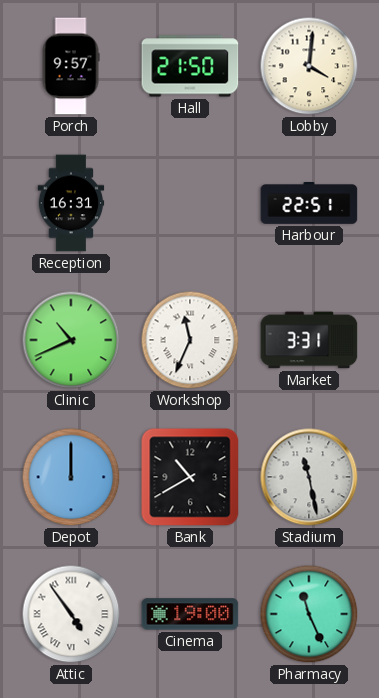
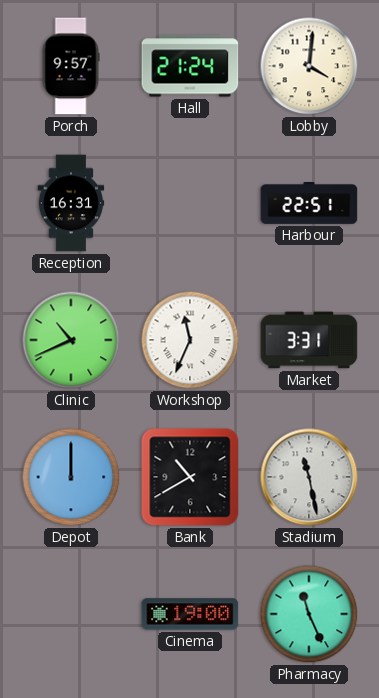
Hall: 21:50 -> 21:24
Attic: 4:54 -> none
